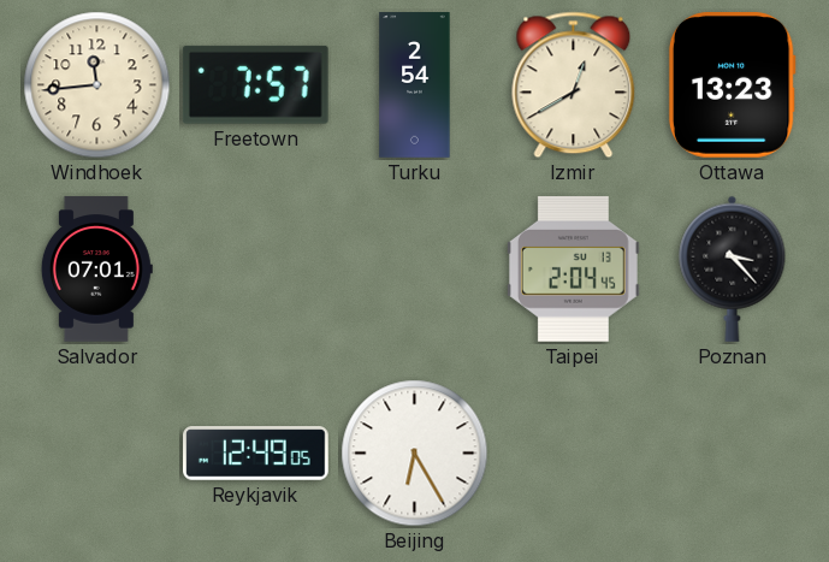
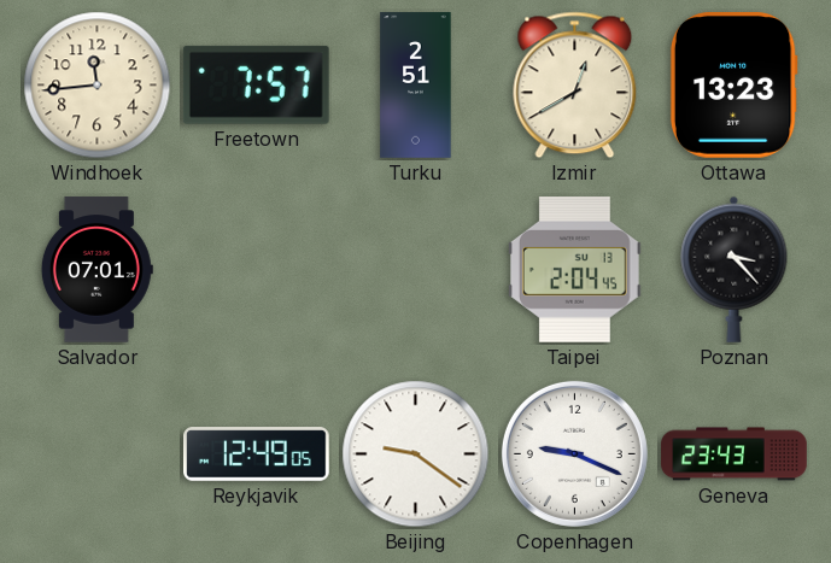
Turku: 2:54 -> 2:51
Beijing: 6:25 -> 9:21
Copenhagen: none -> 9:19
Geneva: none -> 23:43
